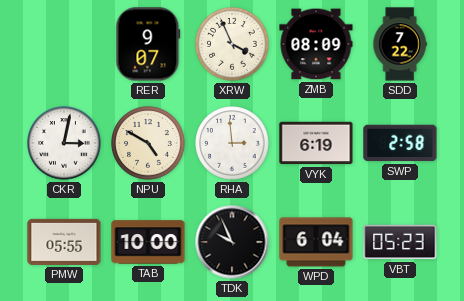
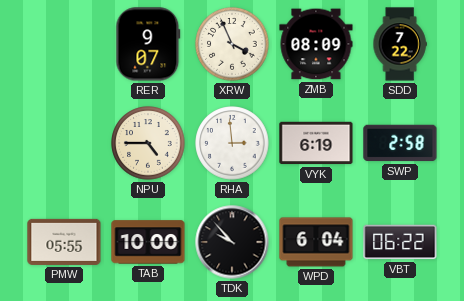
CKR: 3:02 -> none
NPU: 4:50 -> 4:45
TDK: 9:56 -> 9:53
VBT: 05:23 -> 06:22
